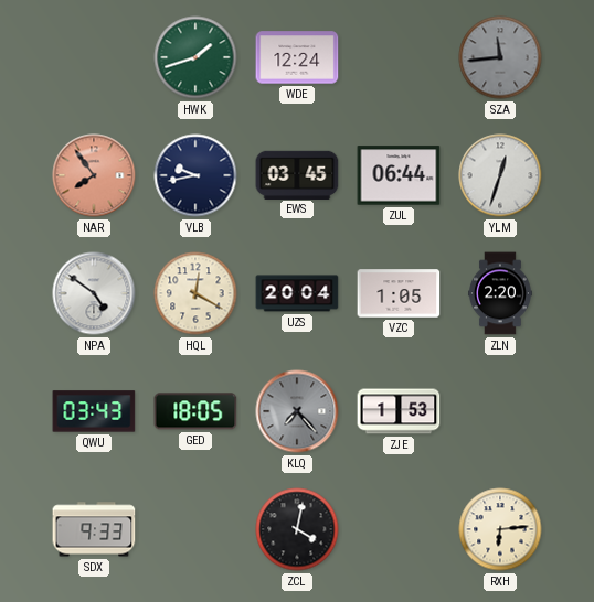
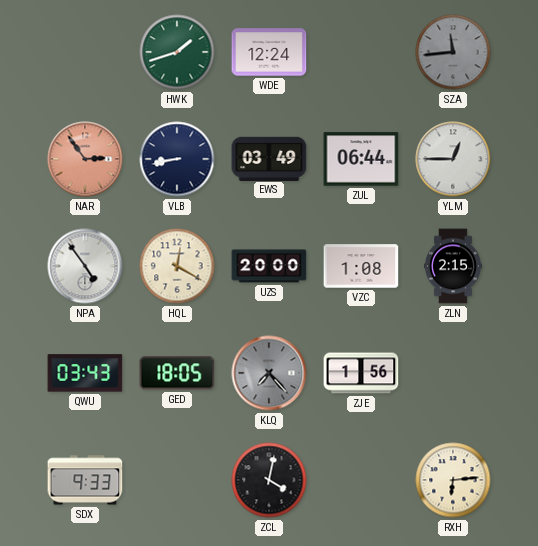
NAR: 7:54 -> 2:54
VLB: 9:43 -> 8:43
EWS: 03:45 -> 03:49
YLM: 12:33 -> 12:45
NPA: 4:51 -> 4:54
UZS: 20:04 -> 20:00
VZC: 1:05 -> 1:08
ZLN: 2:20 -> 2:15
ZJE: 1:53 -> 1:56
